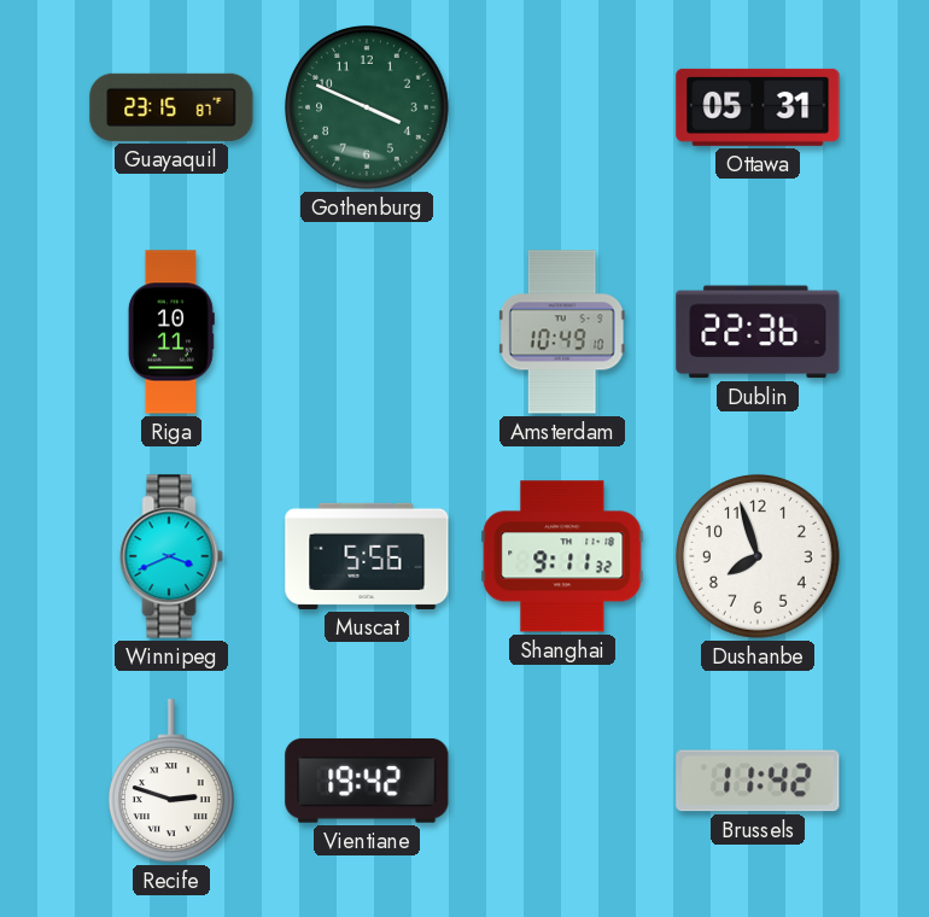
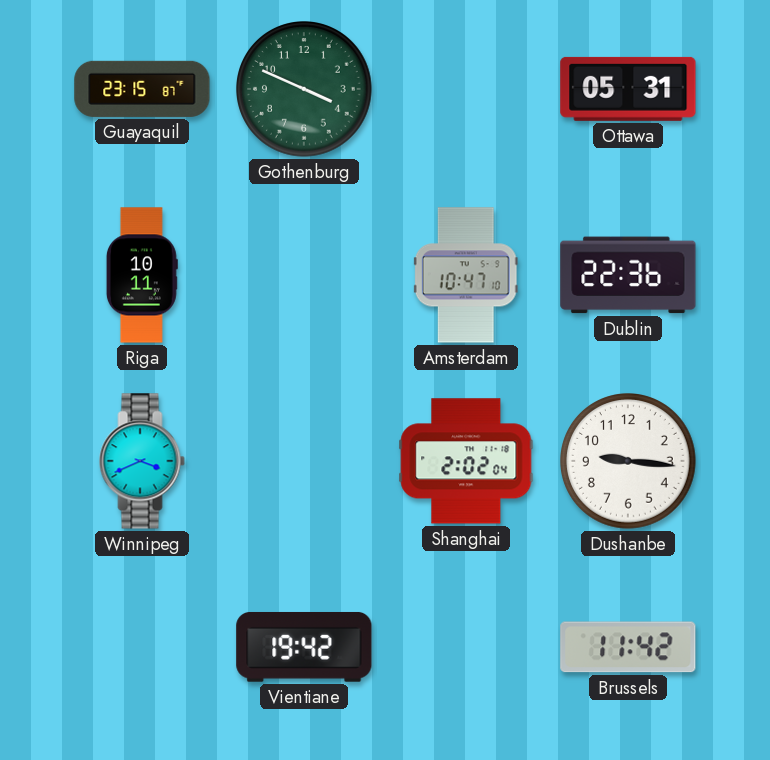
Amsterdam: 10:49 -> 10:47
Muscat: 5:56 -> none
Shanghai: 9:11 -> 2:02
Dushanbe: 7:57 -> 9:16
Recife: 2:48 -> none
